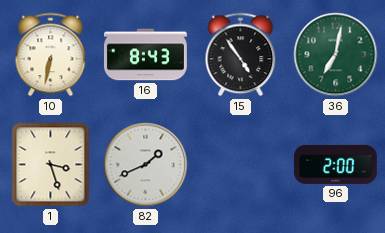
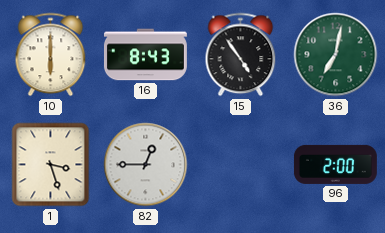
10: 6:32 -> 6:00
82: 1:41 -> 12:45
